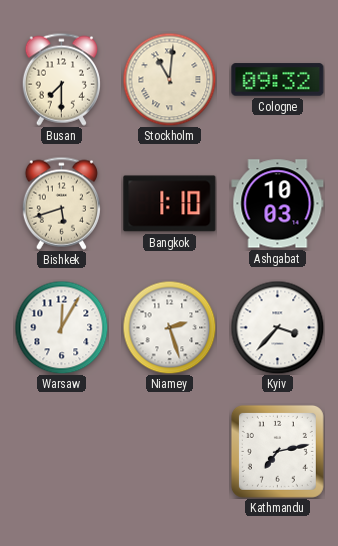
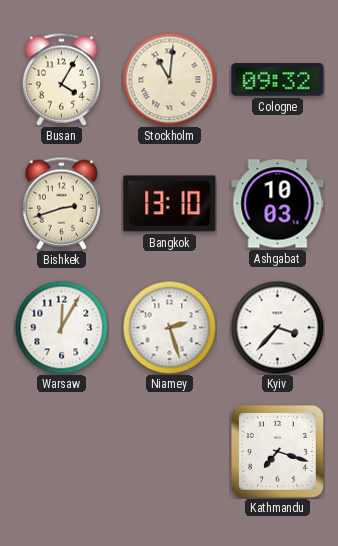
Busan: 7:30 -> 4:05
Bishkek: 5:42 -> 2:42
Bangkok: 1:10 -> 13:10
Kathmandu: 7:13 -> 7:18
